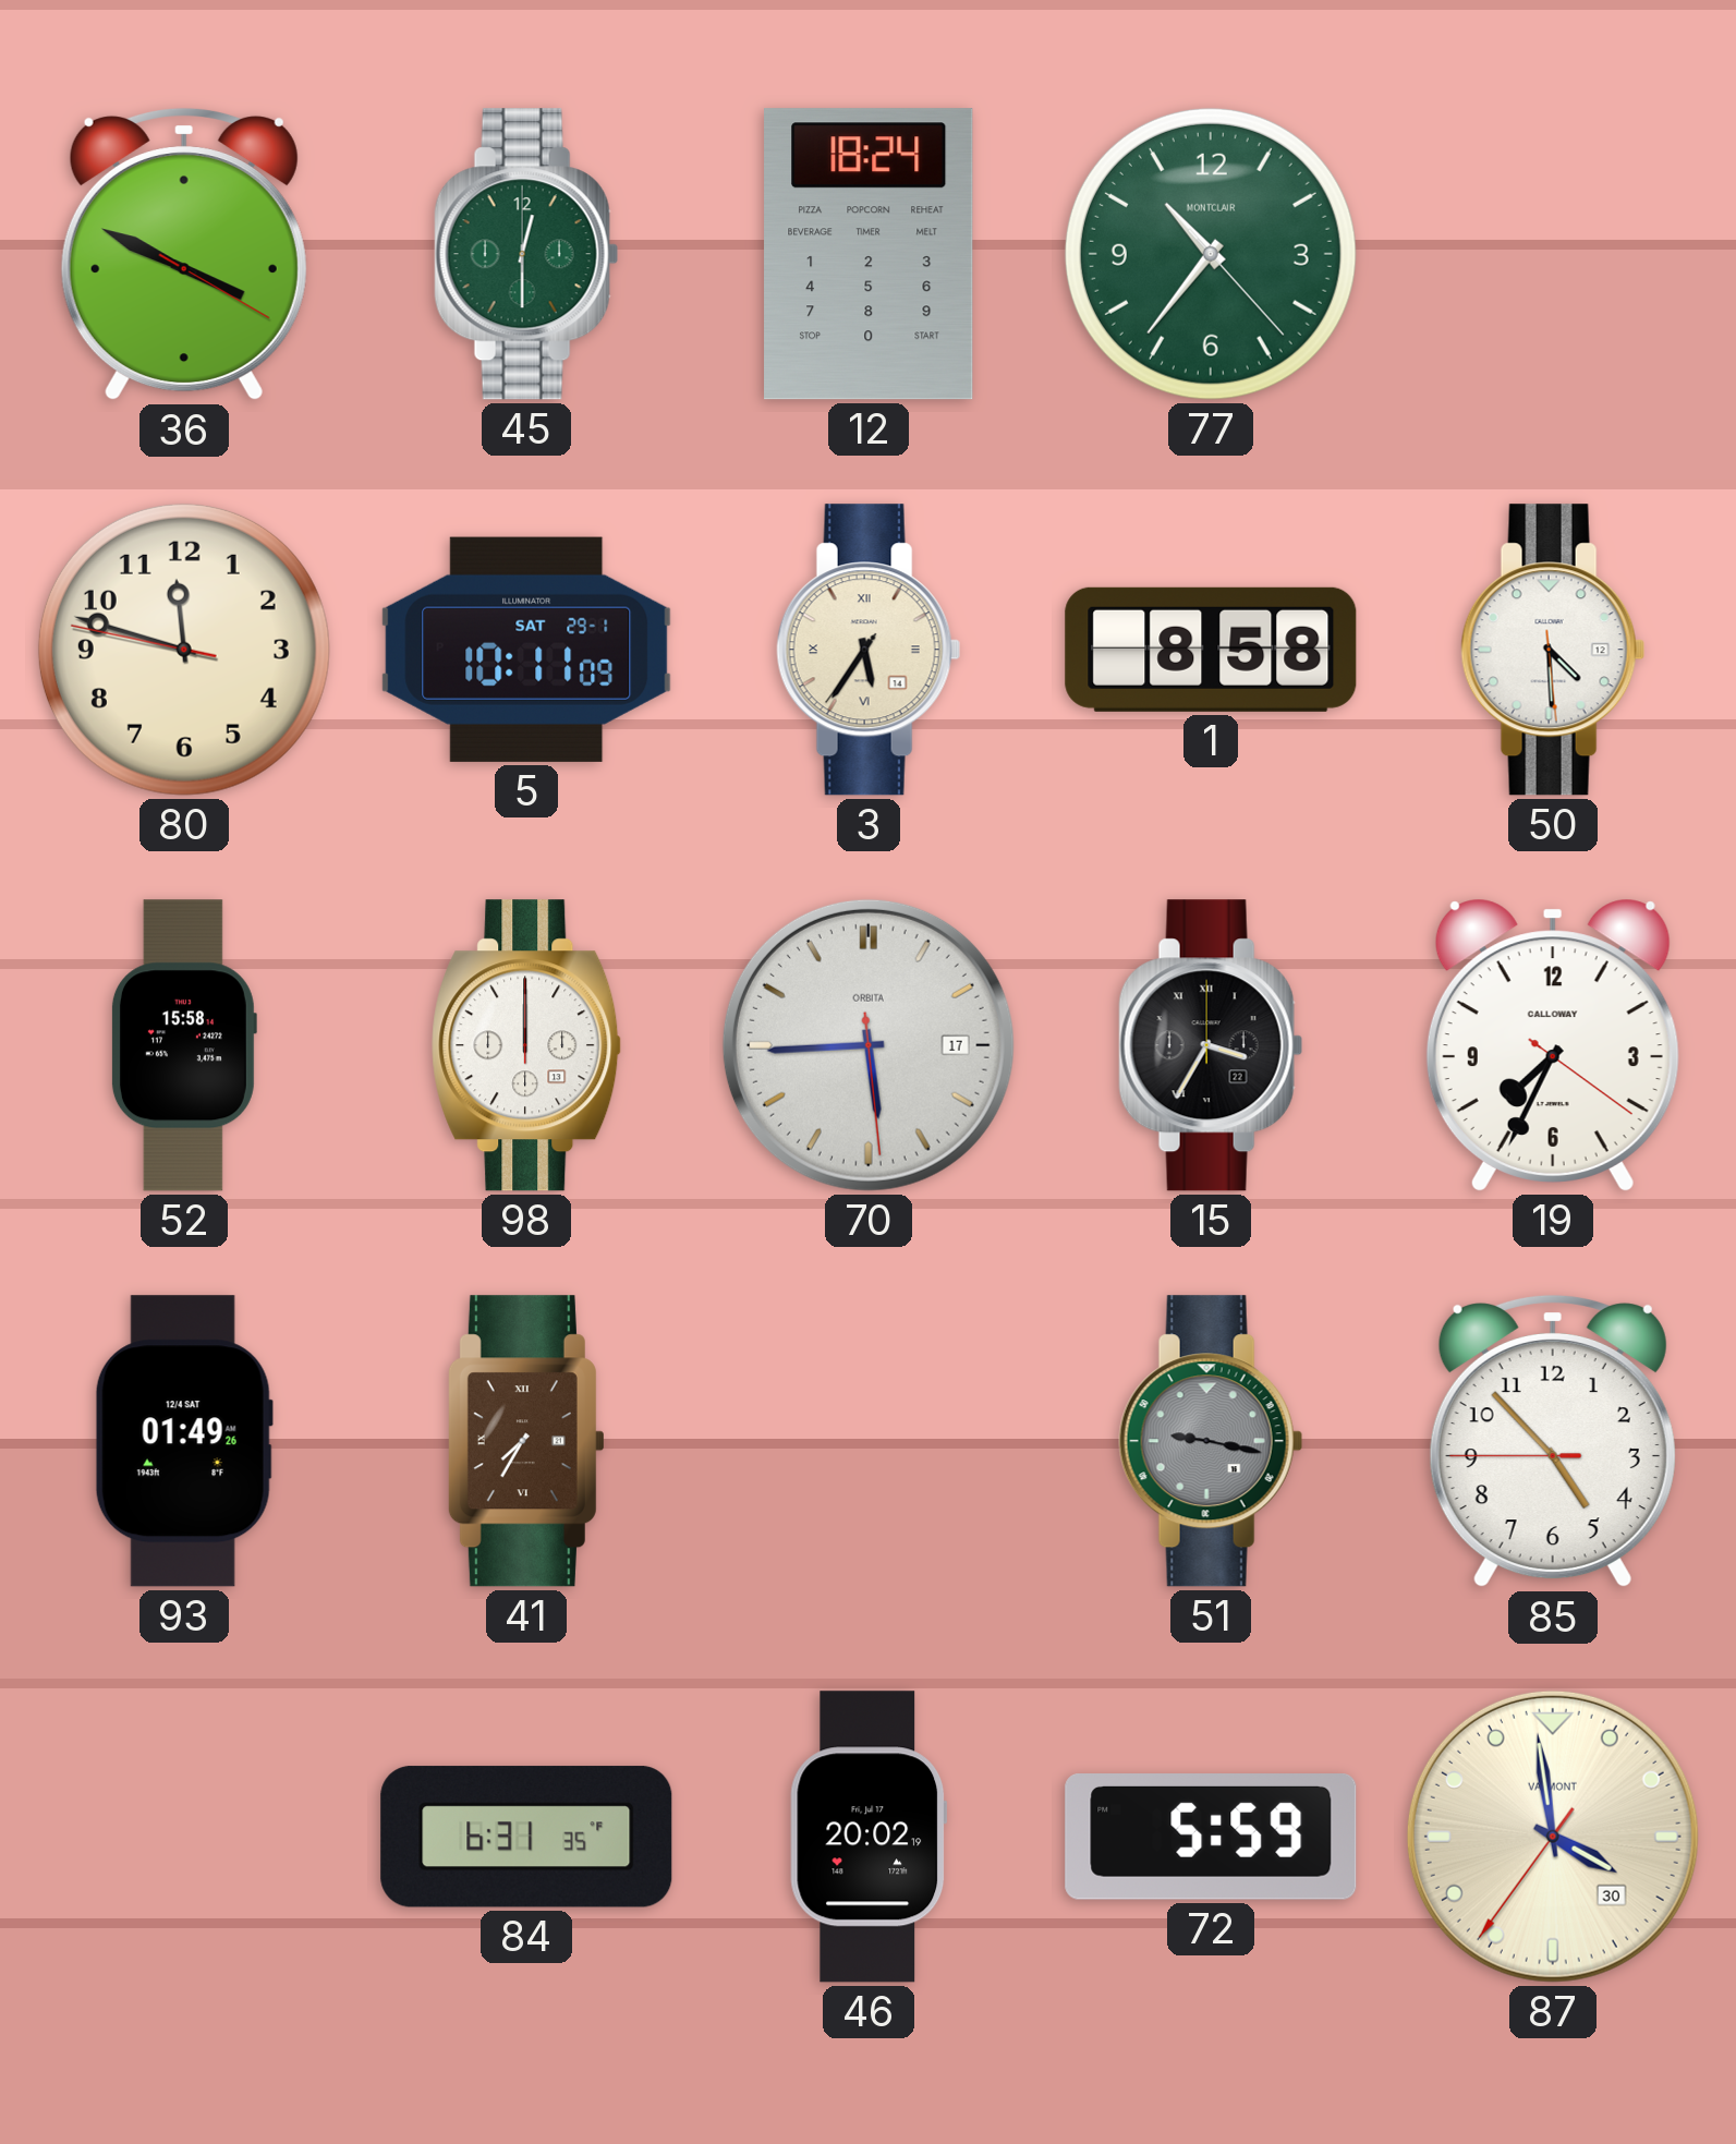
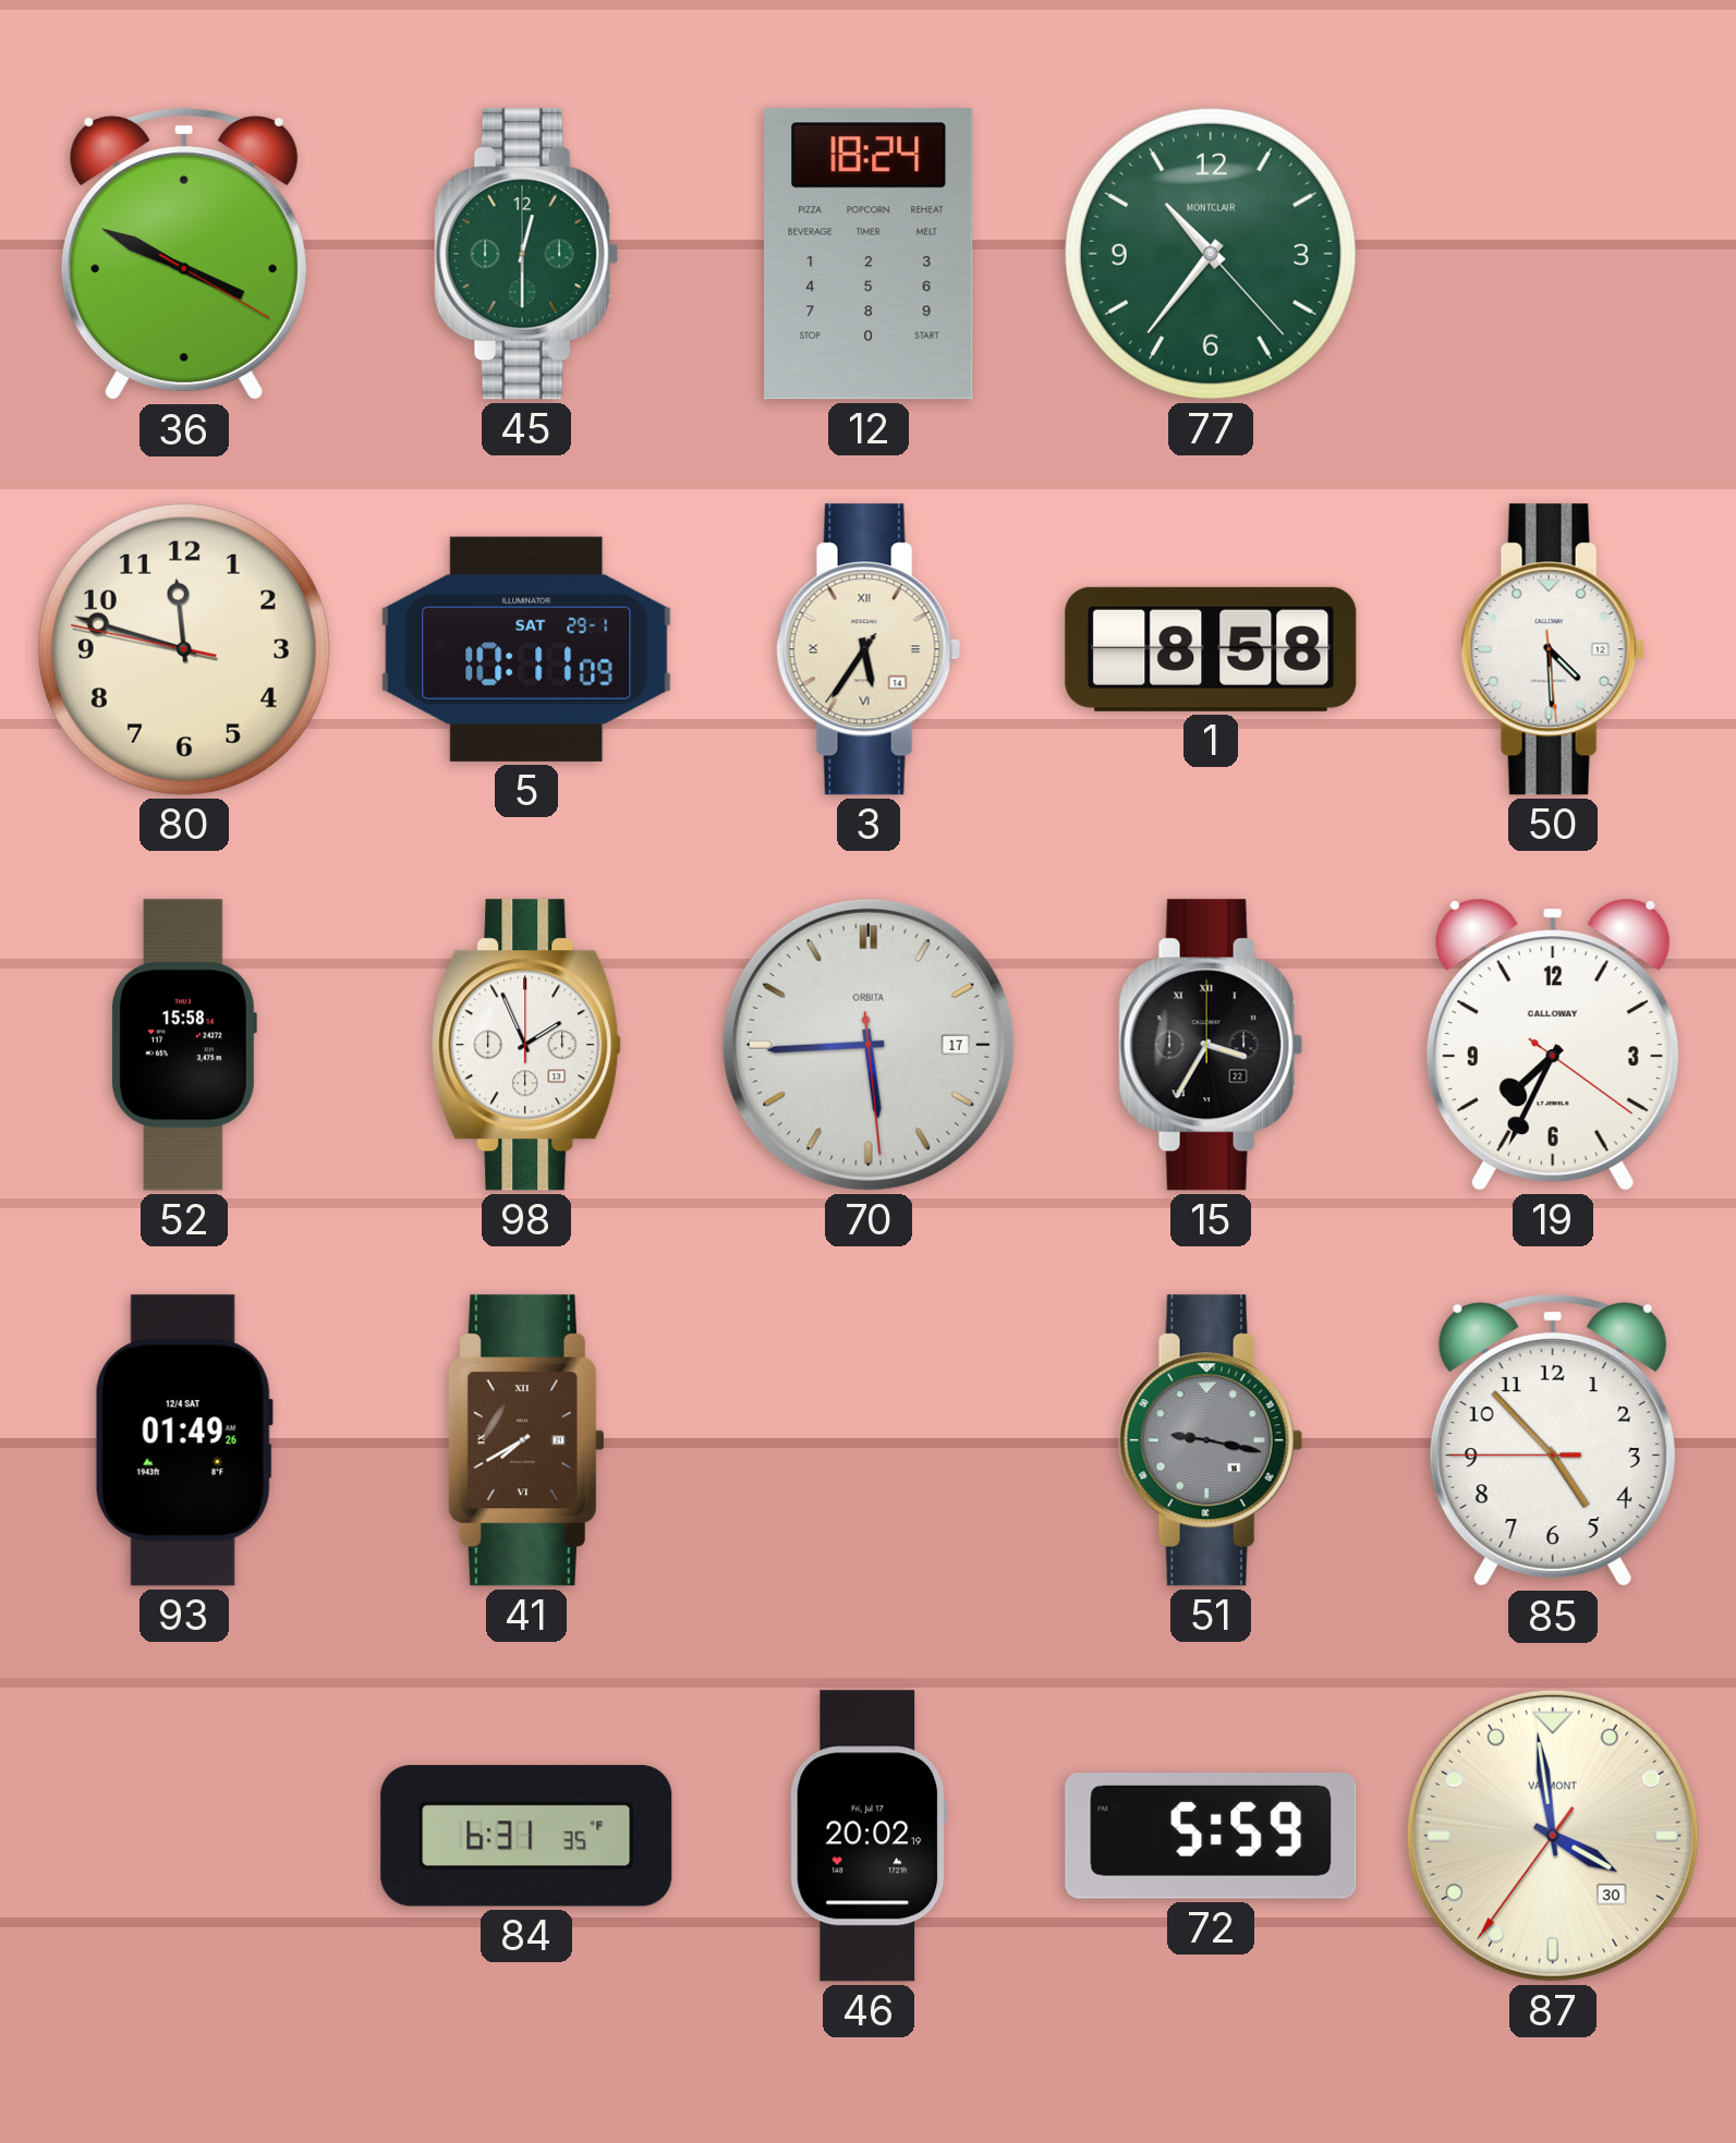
98: 12:00 -> 1:56
41: 7:35 -> 7:40
